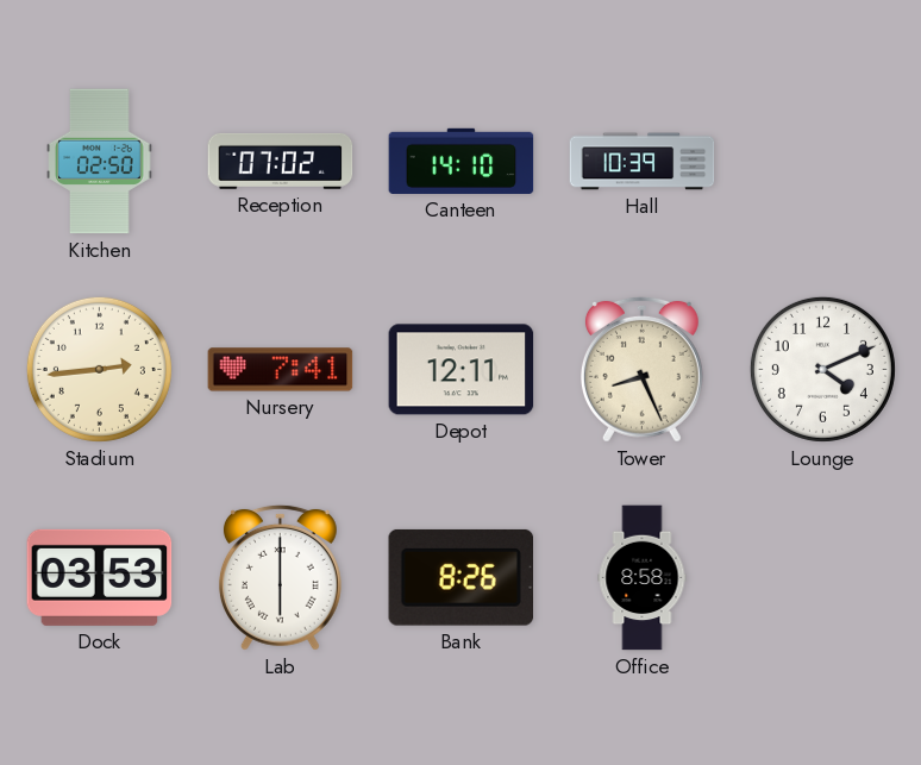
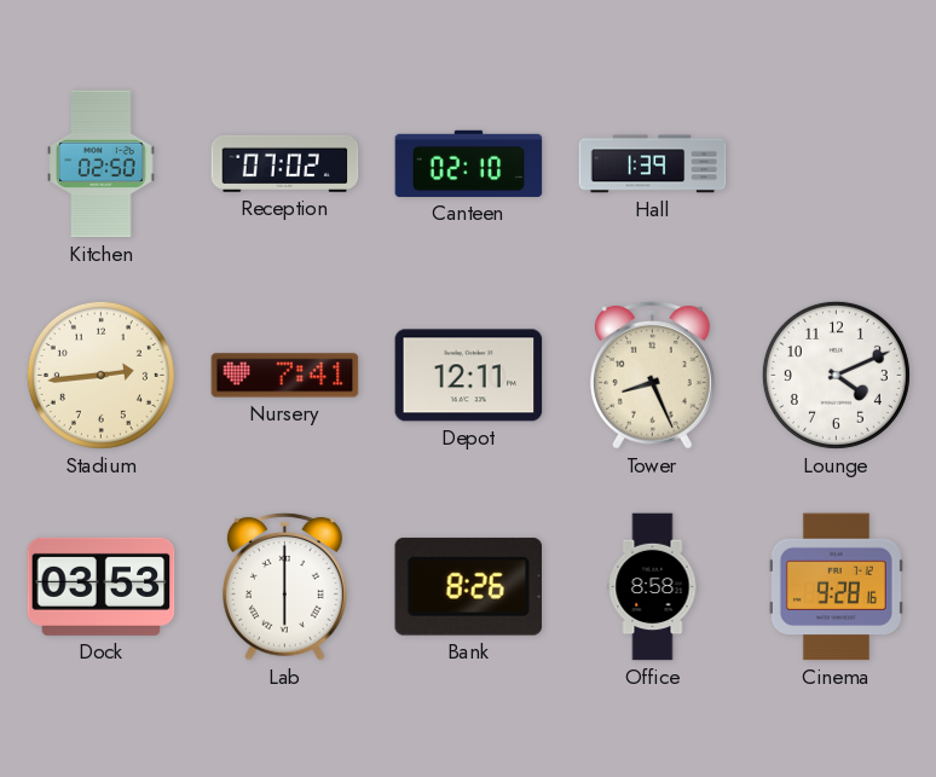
Canteen: 14:10 -> 02:10
Hall: 10:39 -> 1:39
Cinema: none -> 9:28
